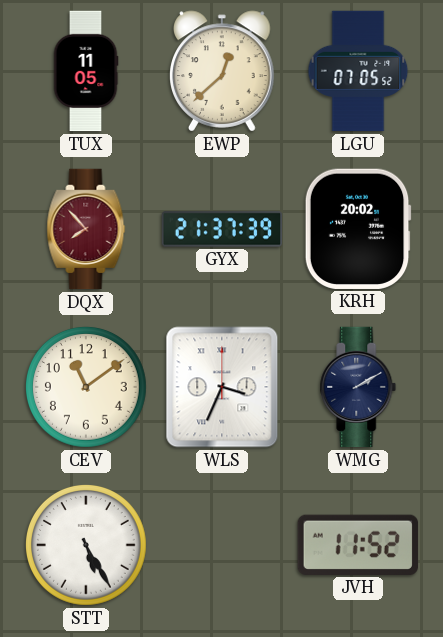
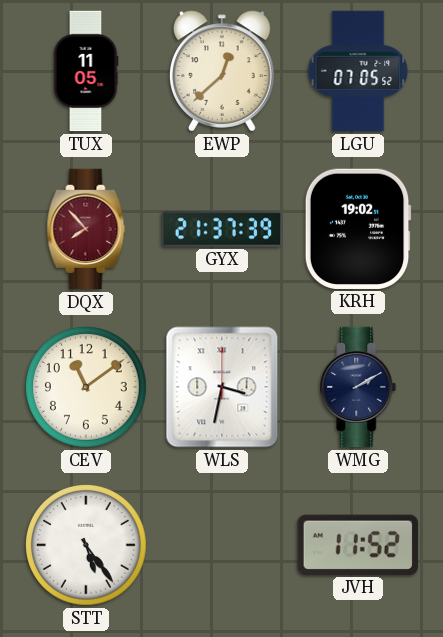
KRH: 20:02 -> 19:02
WLS: 3:34 -> 3:32
STT: 5:25 -> 5:24
